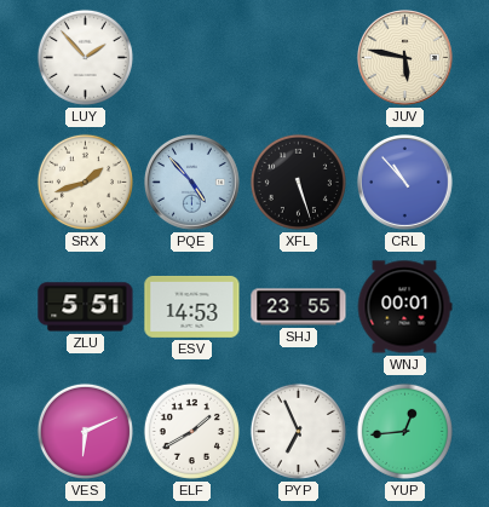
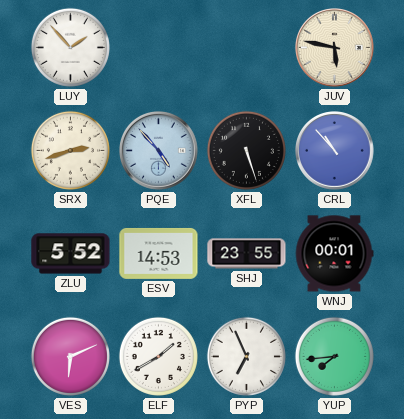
SRX: 1:42 -> 2:42
ZLU: 5:51 -> 5:52
YUP: 12:44 -> 7:44
